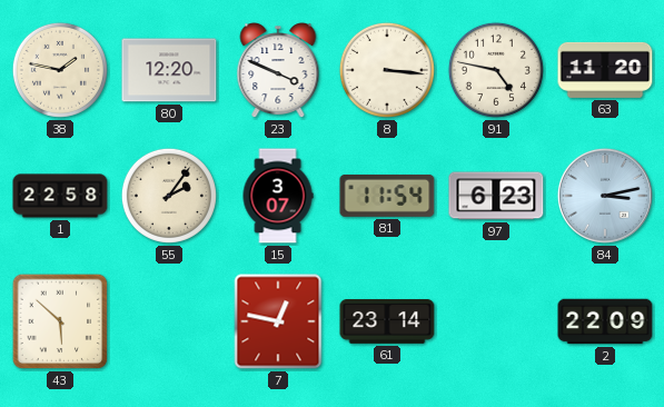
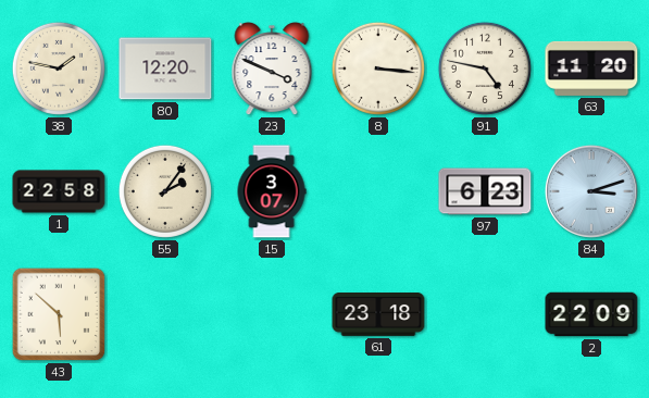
81: 11:54 -> none
84: 3:13 -> 3:12
7: 12:47 -> none
61: 23:14 -> 23:18
